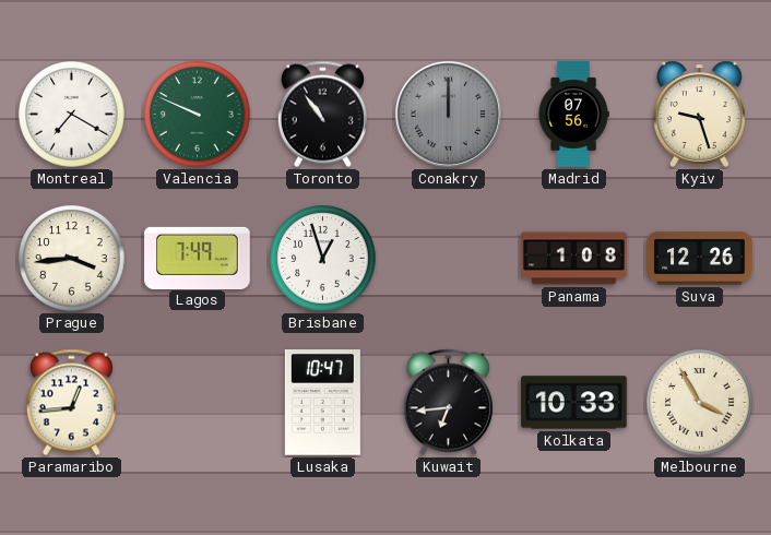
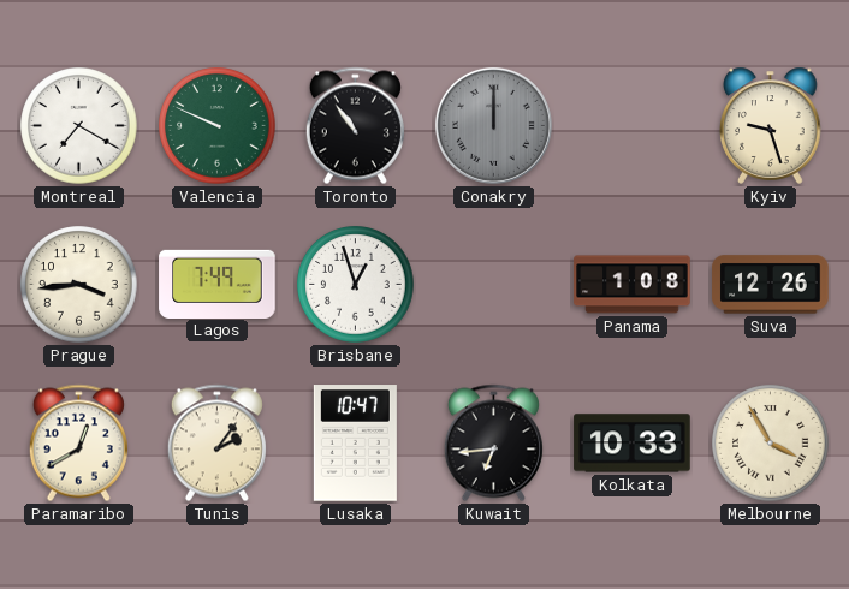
Madrid: 07:56 -> none
Paramaribo: 12:44 -> 12:40
Tunis: none -> 2:06
